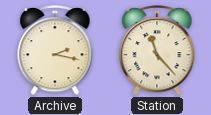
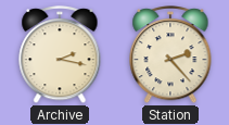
Station: 11:23 -> 2:23
